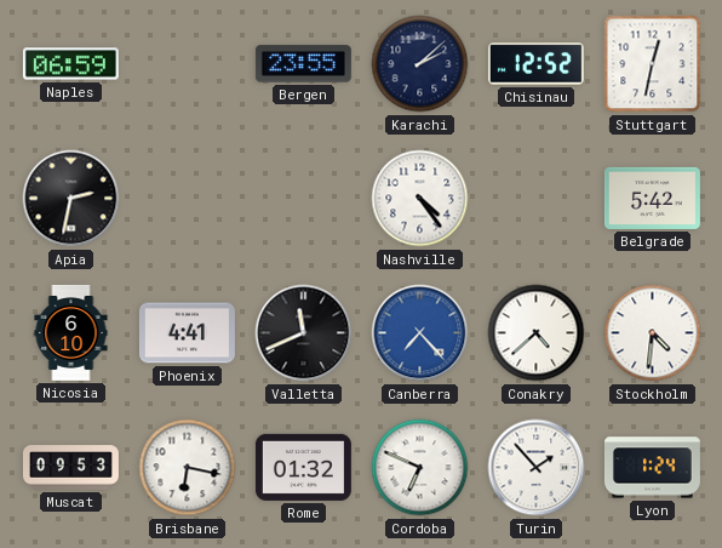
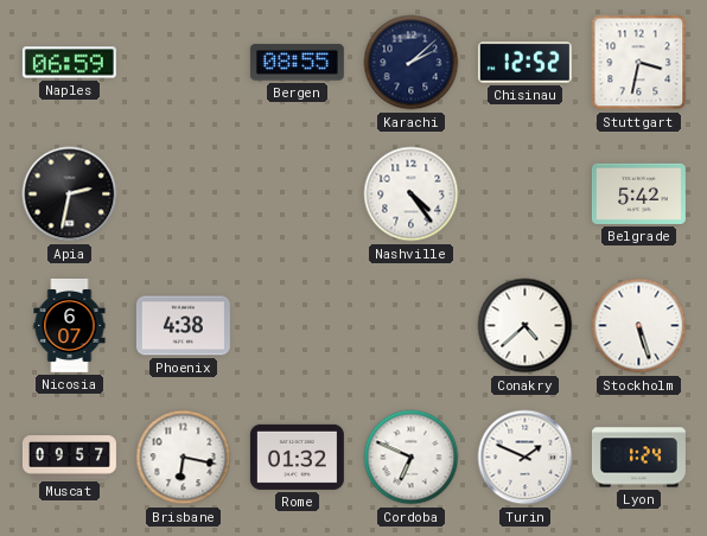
Bergen: 23:55 -> 08:55
Stuttgart: 12:32 -> 3:32
Nicosia: 6:10 -> 6:07
Phoenix: 4:41 -> 4:38
Valletta: 11:41 -> none
Canberra: 7:23 -> none
Stockholm: 4:31 -> 5:27
Muscat: 09:53 -> 09:57
Turin: 1:53 -> 1:49
